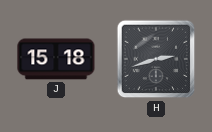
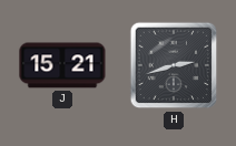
J: 15:18 -> 15:21
